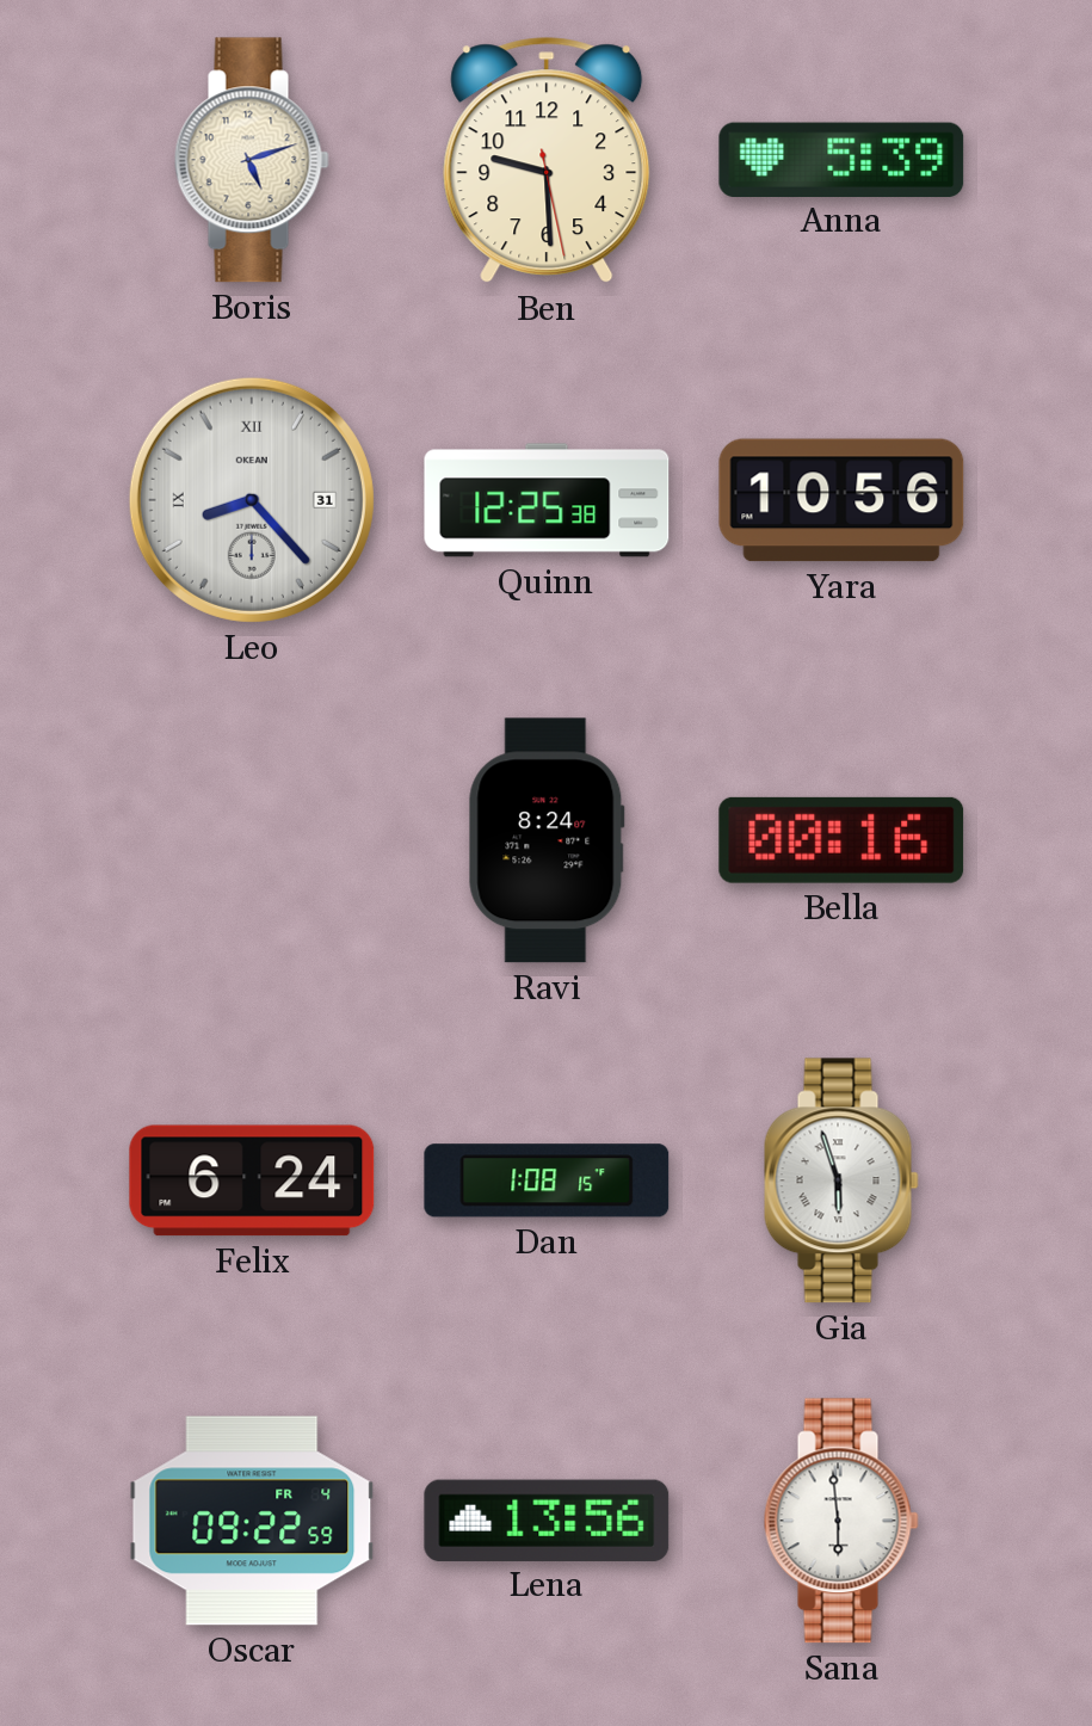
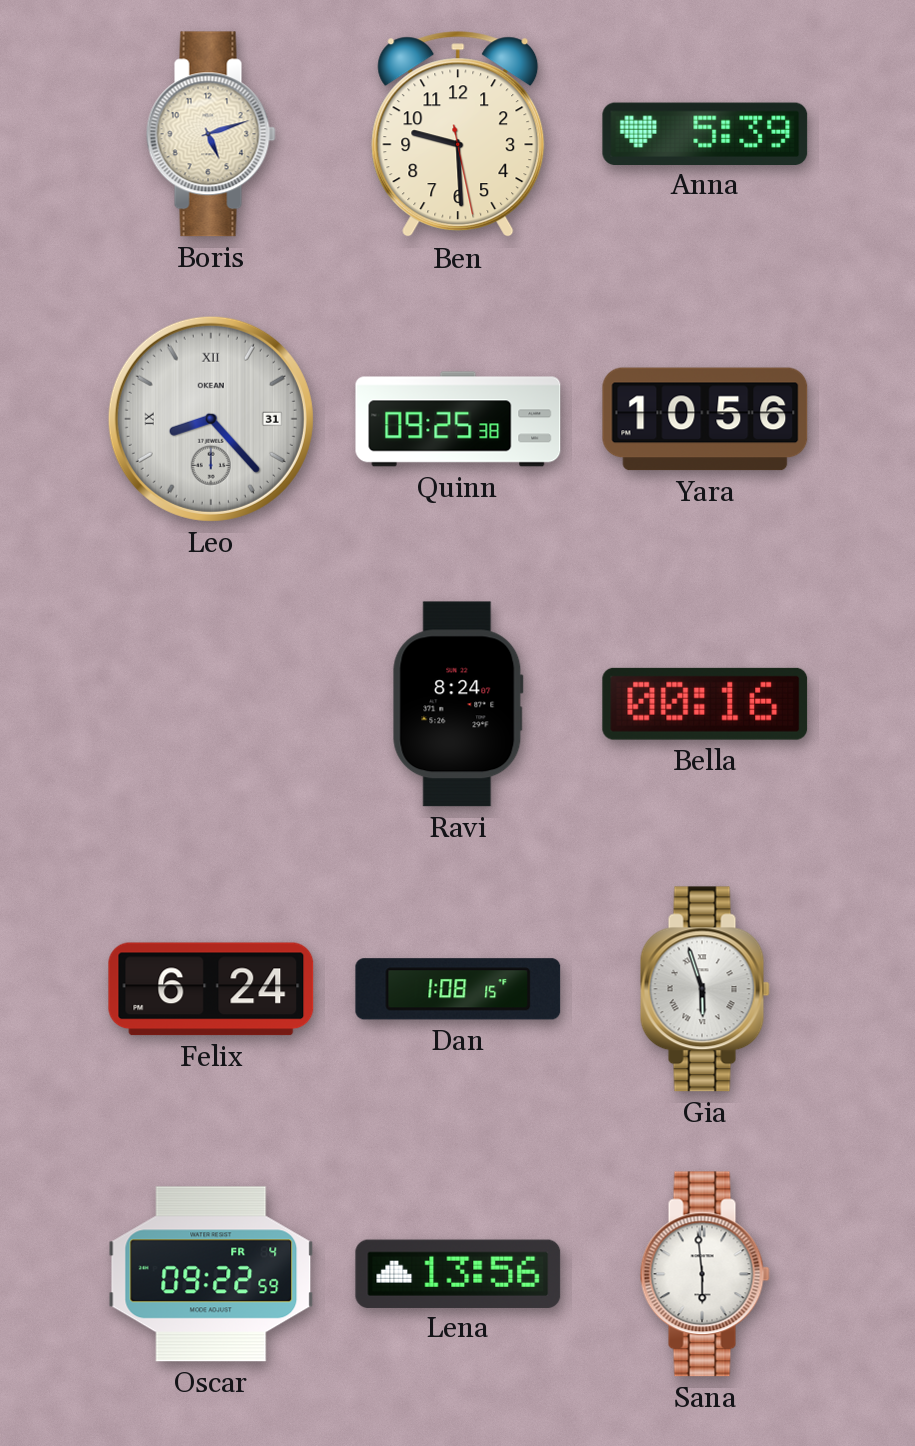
Quinn: 12:25 -> 09:25
